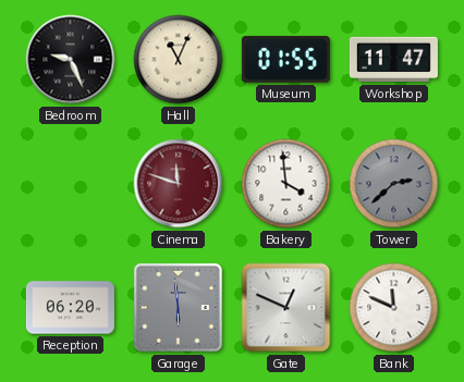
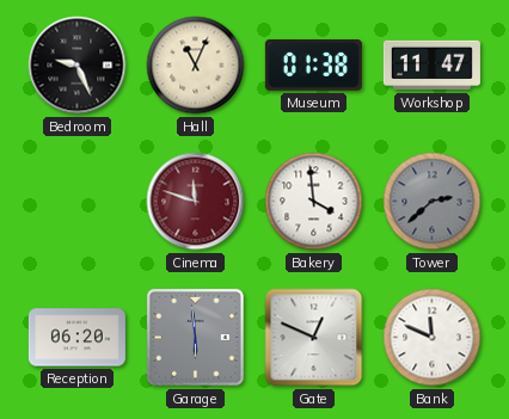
Museum: 01:55 -> 01:38
